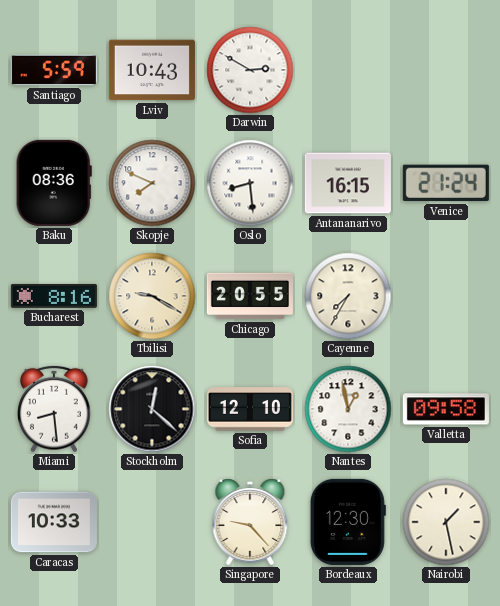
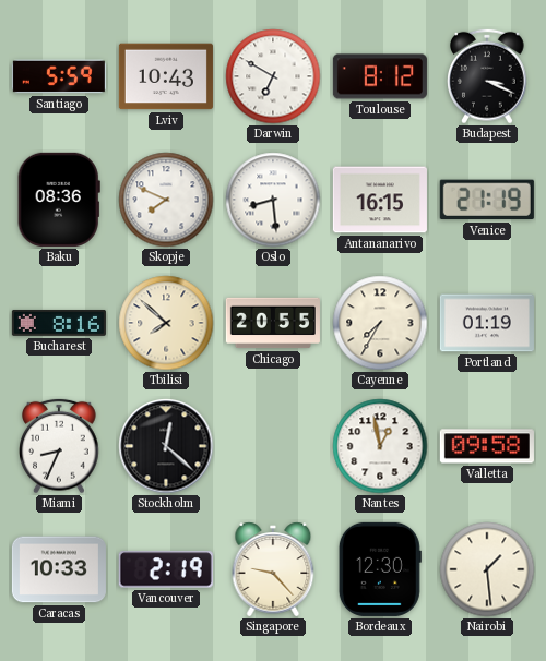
Darwin: 2:50 -> 6:50
Toulouse: none -> 8:12
Budapest: none -> 3:19
Venice: 21:24 -> 21:19
Tbilisi: 9:20 -> 7:52
Portland: none -> 01:19
Miami: 8:29 -> 8:34
Sofia: 12:10 -> none
Vancouver: none -> 2:19
Nairobi: 1:28 -> 1:29
